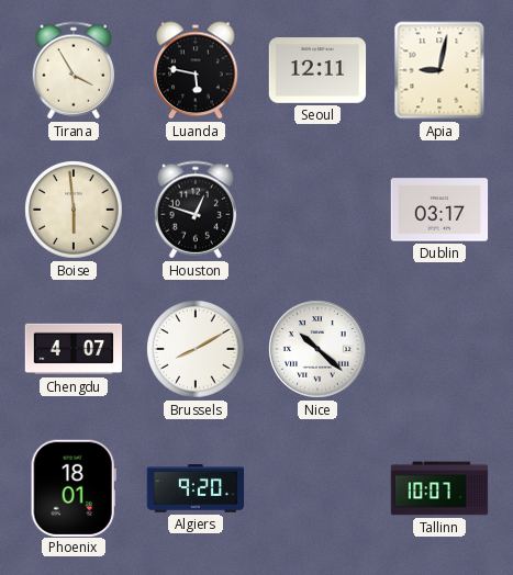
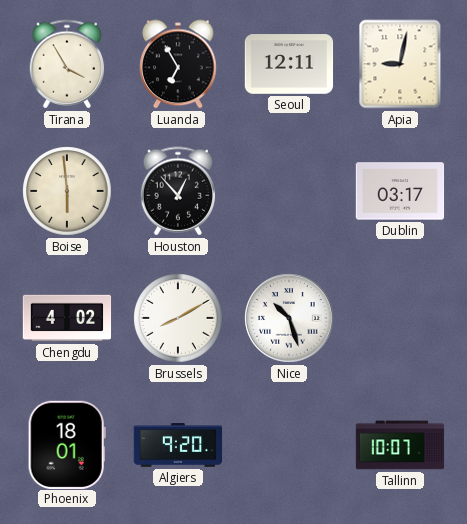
Luanda: 5:47 -> 6:55
Houston: 12:48 -> 12:53
Chengdu: 4:07 -> 4:02
Nice: 10:22 -> 10:27
